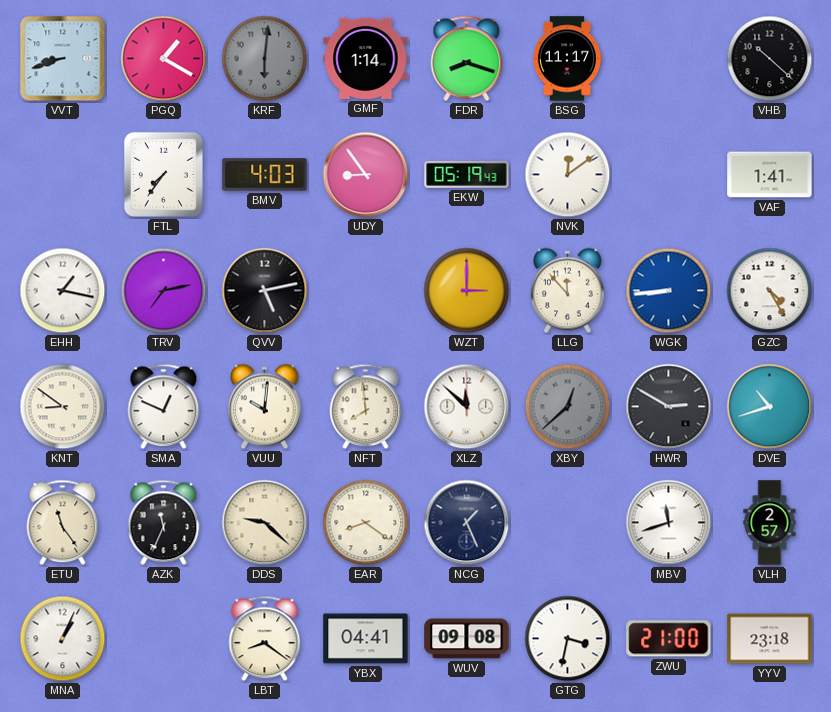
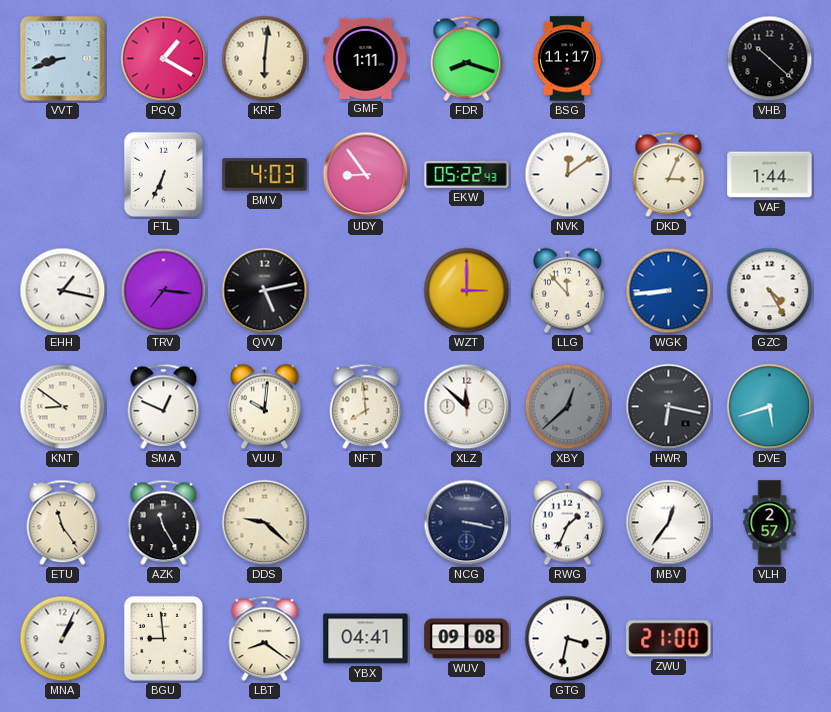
KRF dial: grey -> cream
GMF: 1:14 -> 1:11
FTL: 7:36 -> 6:34
EKW: 05:19 -> 05:22
DKD: none -> 3:04
VAF: 1:41 -> 1:44
TRV: 7:13 -> 7:16
HWR: 2:50 -> 6:17
DVE: 10:42 -> 5:42
AZK: 11:34 -> 11:25
EAR: 8:21 -> none
NCG: 1:26 -> 3:17
RWG: none -> 1:34
MBV: 11:42 -> 12:36
BGU: none -> 8:59
YYV: 23:18 -> none
